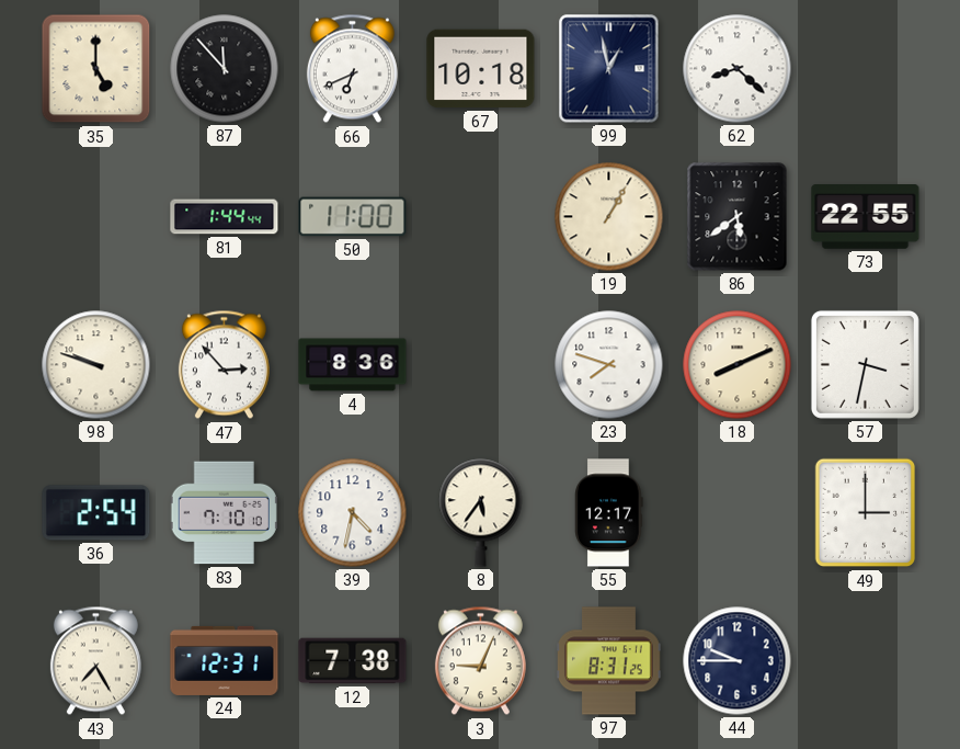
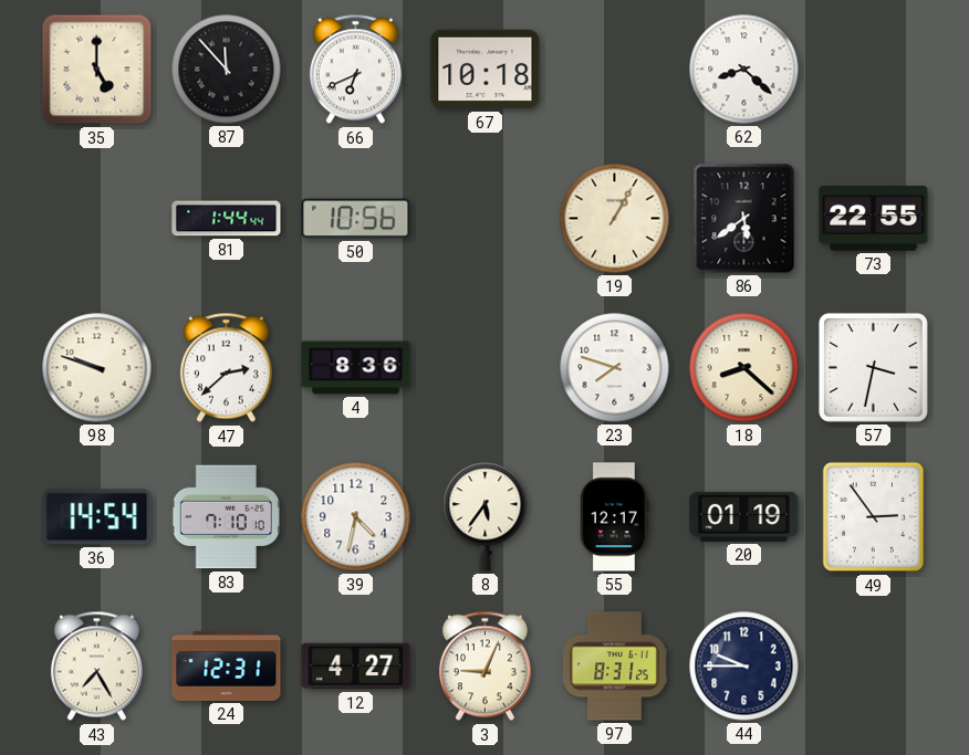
99: 12:58 -> none
50: 11:00 -> 10:56
47: 2:53 -> 2:38
18: 8:11 -> 8:22
36: 2:54 -> 14:54
20: none -> 01:19
49: 3:00 -> 2:54
12: 7:38 -> 4:27
